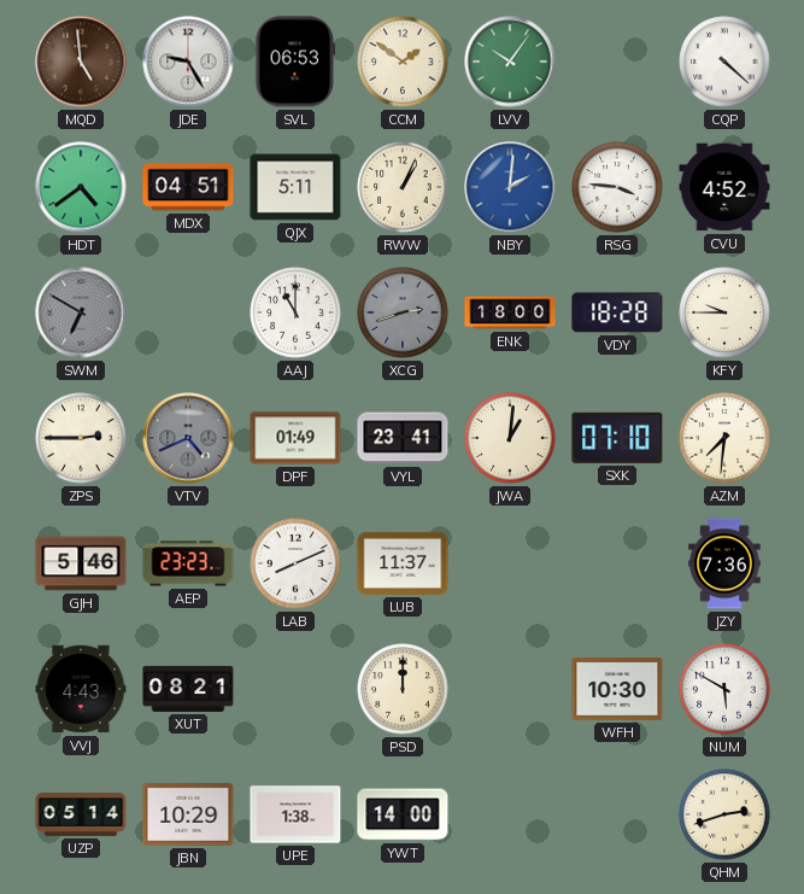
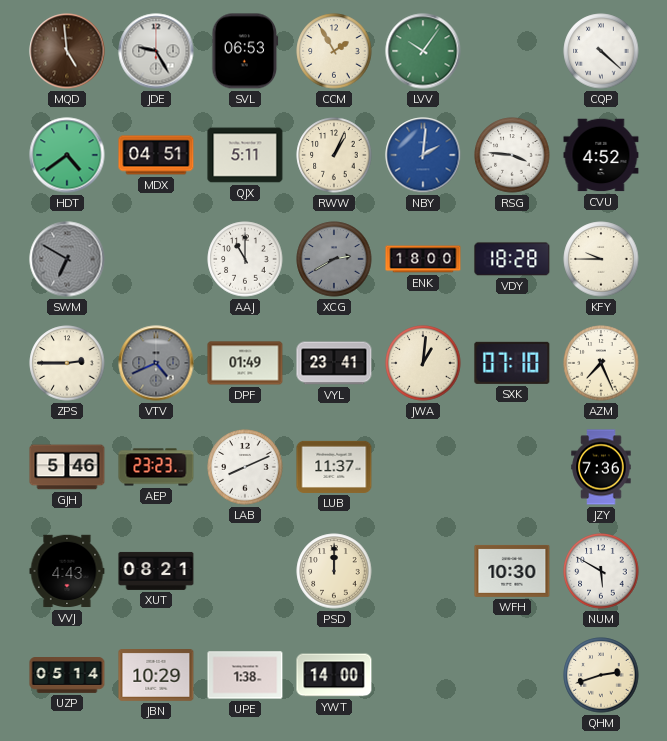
CCM: 1:51 -> 1:55
XCG: 2:42 -> 2:40
AZM: 7:31 -> 7:26
